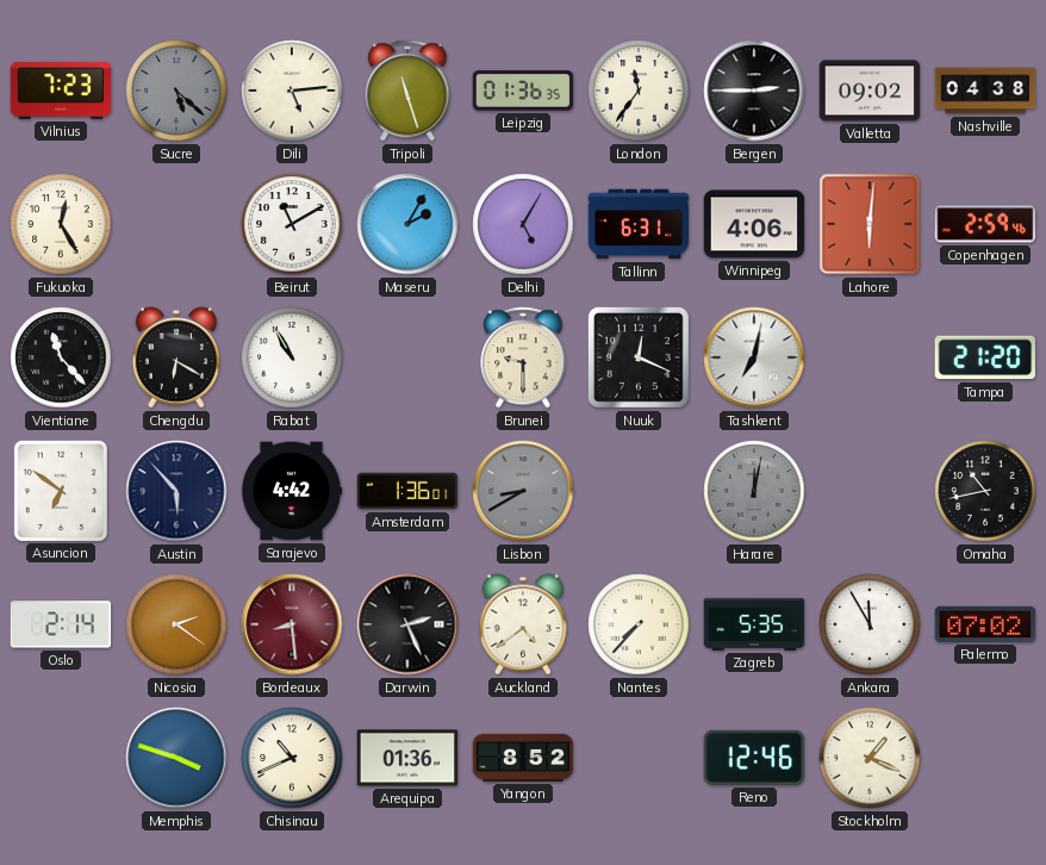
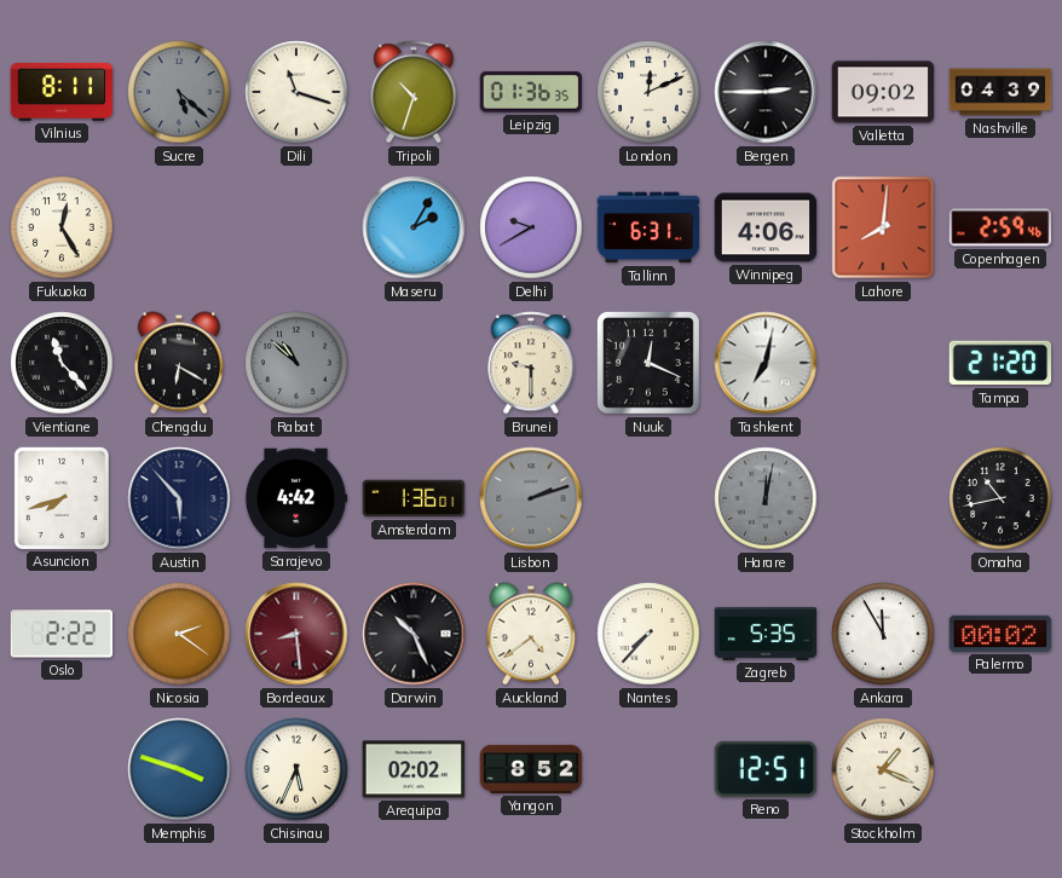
Vilnius: 7:23 -> 8:11
Dili: 5:14 -> 11:18
Tripoli: 11:27 -> 10:33
London: 11:36 -> 12:11
Nashville: 04:38 -> 04:39
Beirut: 11:10 -> none
Delhi: 5:05 -> 9:40
Lahore: 6:01 -> 8:01
Rabat: 10:55 -> 10:52
Rabat dial: white -> grey
Asuncion: 6:51 -> 7:42
Lisbon: 8:40 -> 2:12
Oslo: 2:14 -> 2:22
Darwin: 2:26 -> 10:26
Palermo: 07:02 -> 00:02
Chisinau: 10:41 -> 5:34
Arequipa: 01:36 -> 02:02
Reno: 12:46 -> 12:51
